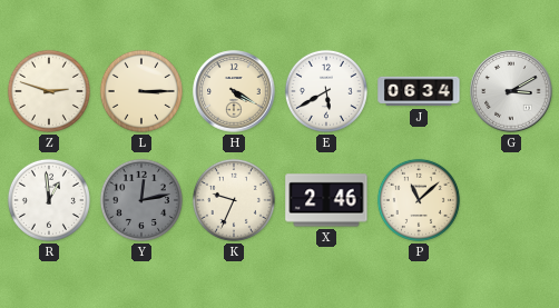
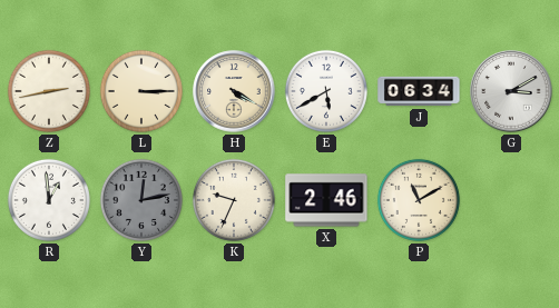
Z: 2:48 -> 2:43
P: 11:08 -> 11:10
